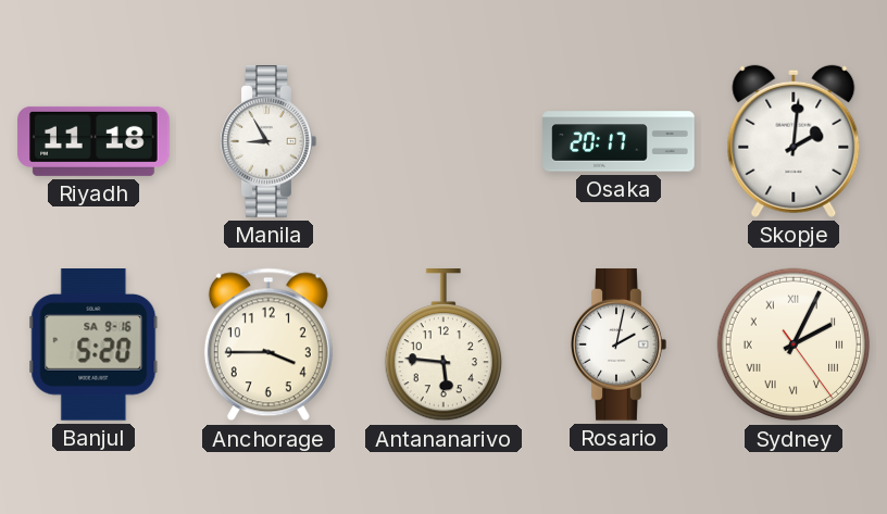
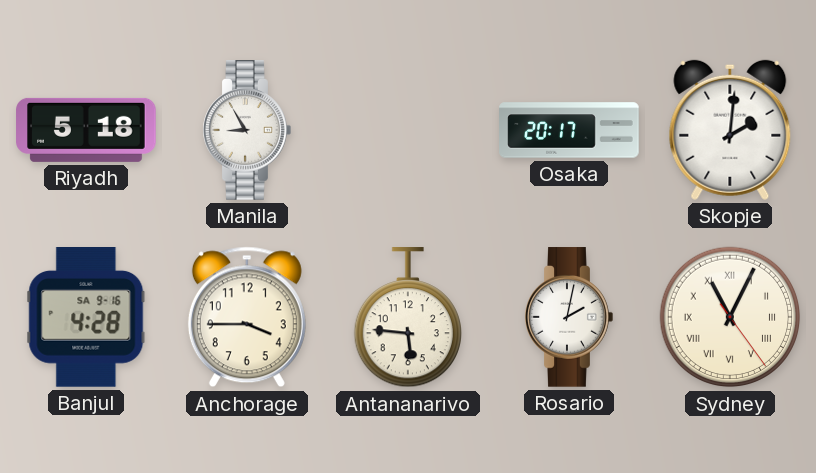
Riyadh: 11:18 -> 5:18
Banjul: 5:20 -> 4:28
Sydney: 2:04 -> 11:04
